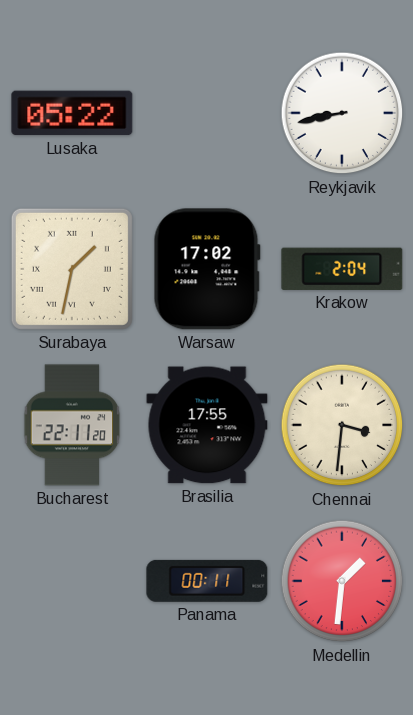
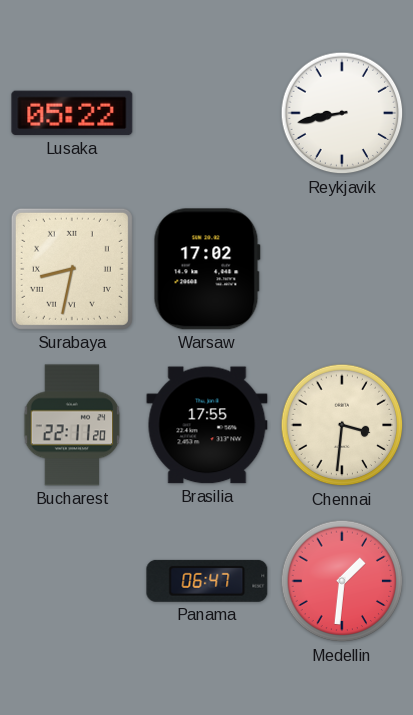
Surabaya: 1:32 -> 8:32
Krakow: 2:04 -> none
Panama: 00:11 -> 06:47
